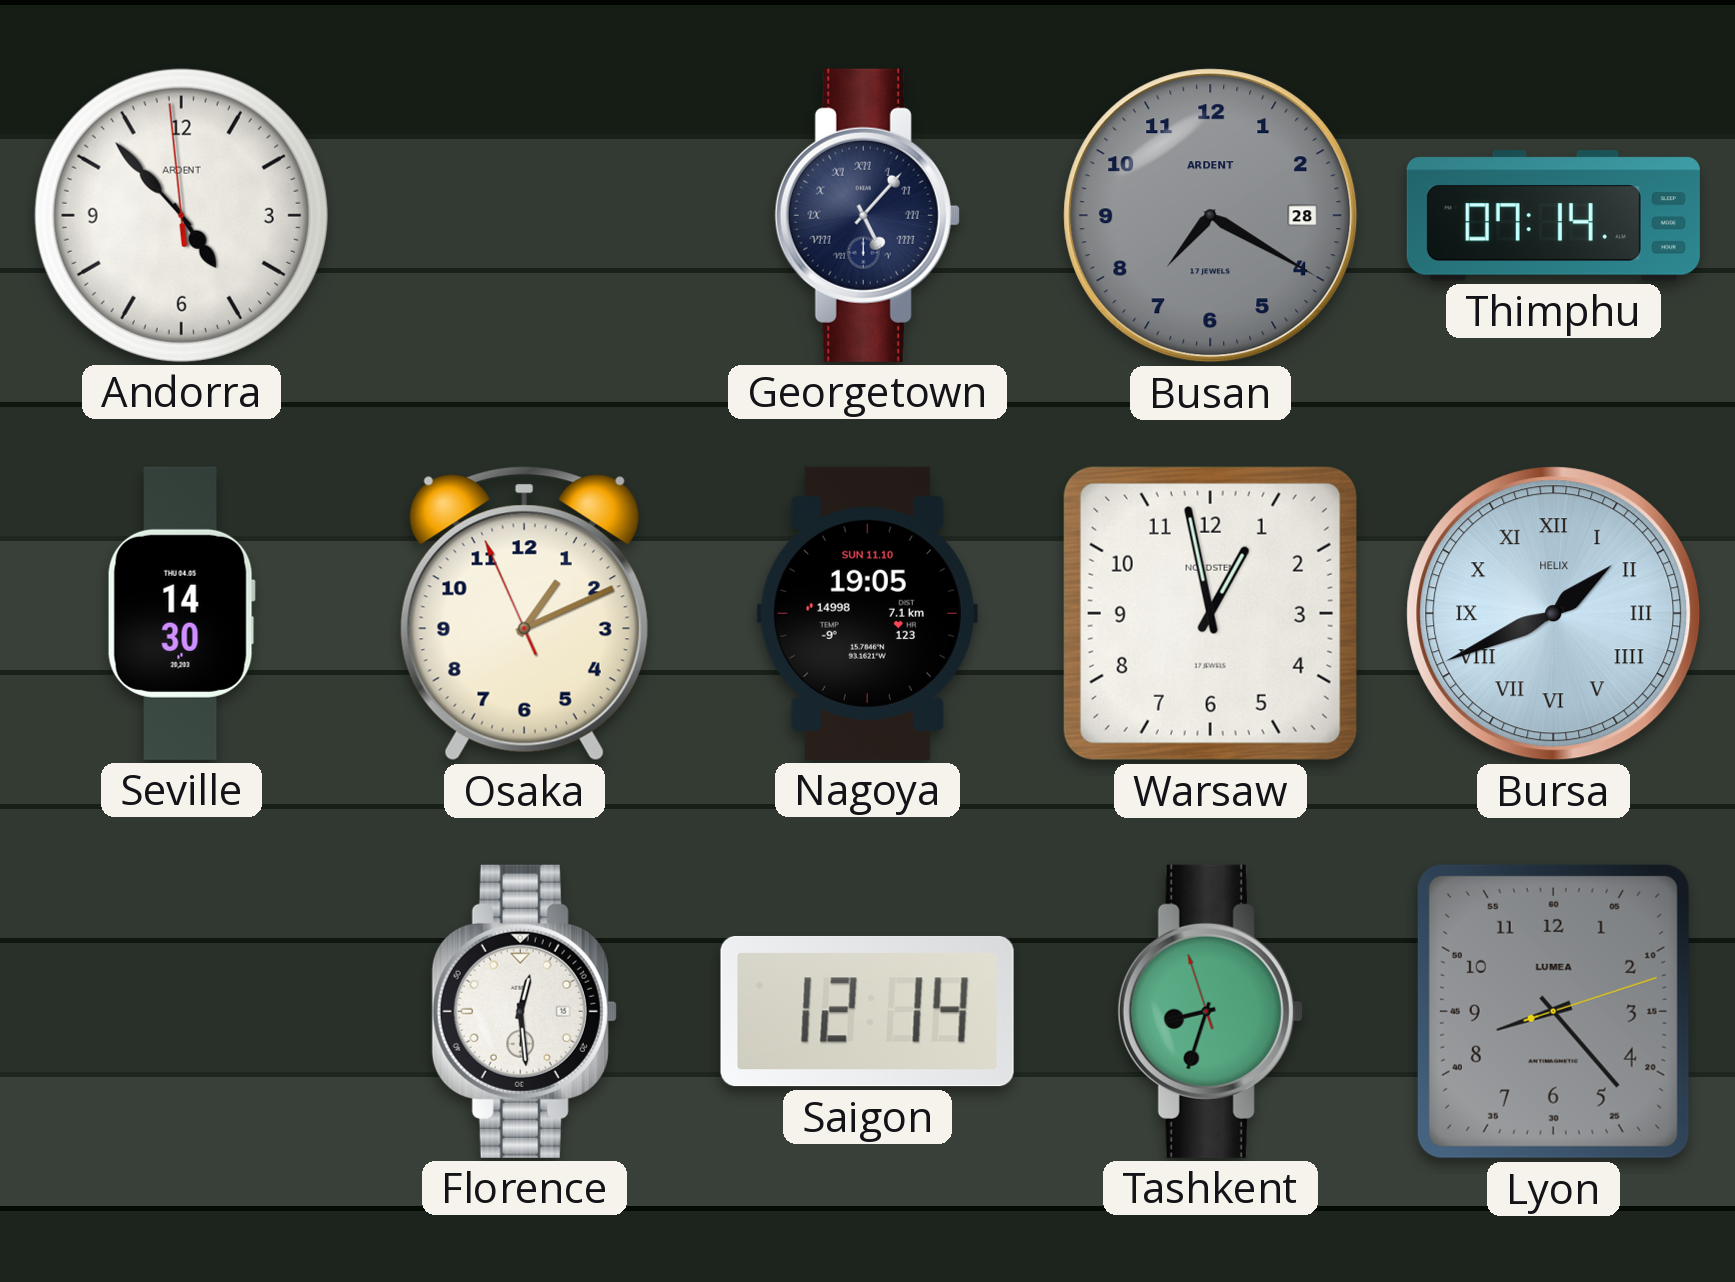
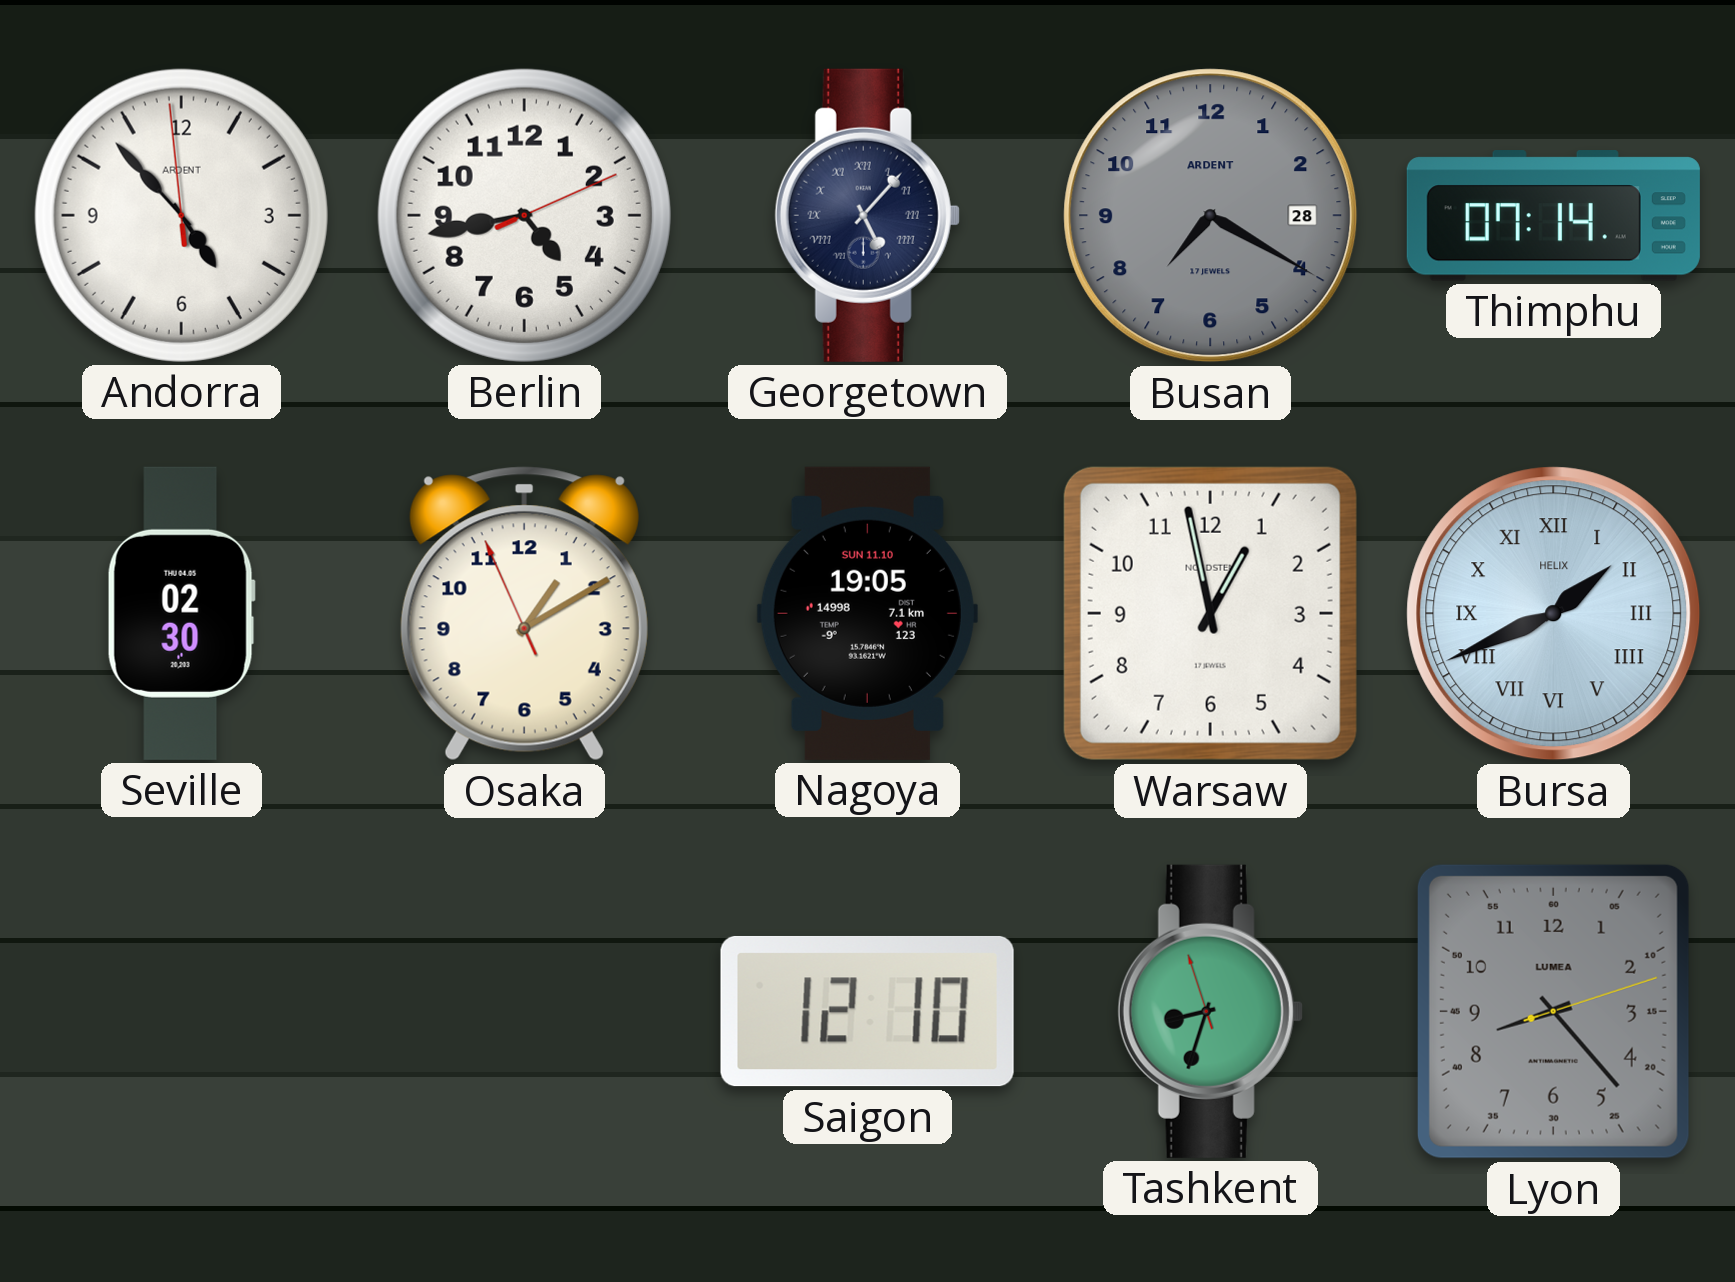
Berlin: none -> 4:43
Seville: 14:30 -> 02:30
Osaka: 1:10 -> 1:09
Florence: 12:29 -> none
Saigon: 12:14 -> 12:10
